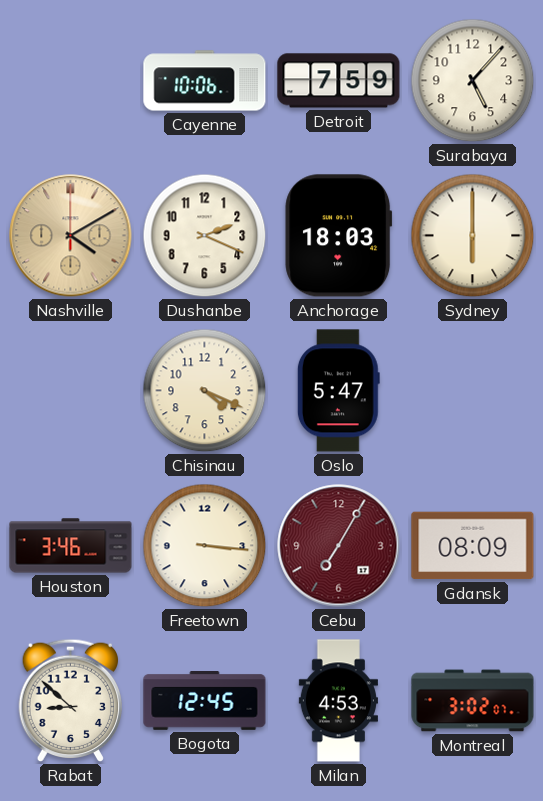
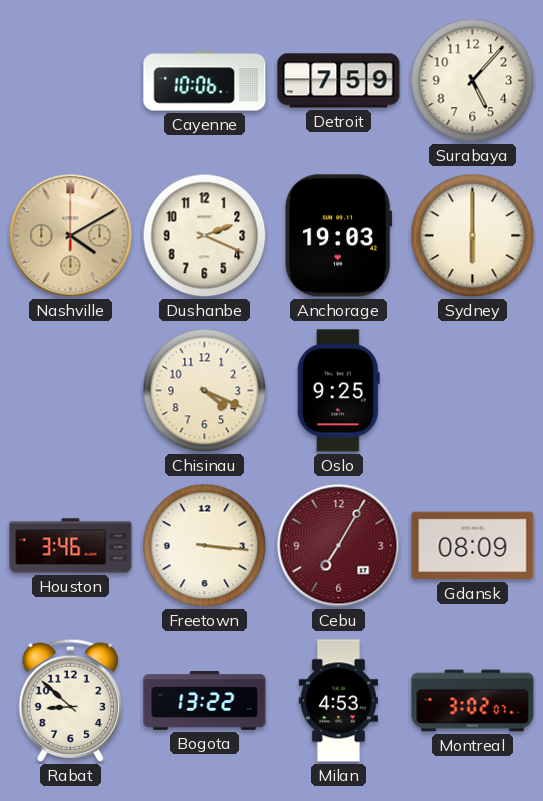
Anchorage: 18:03 -> 19:03
Oslo: 5:47 -> 9:25
Bogota: 12:45 -> 13:22
